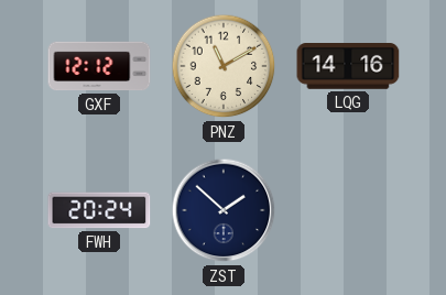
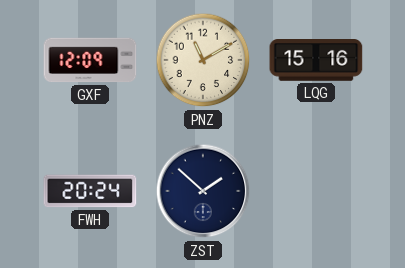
GXF: 12:12 -> 12:09
LQG: 14:16 -> 15:16
